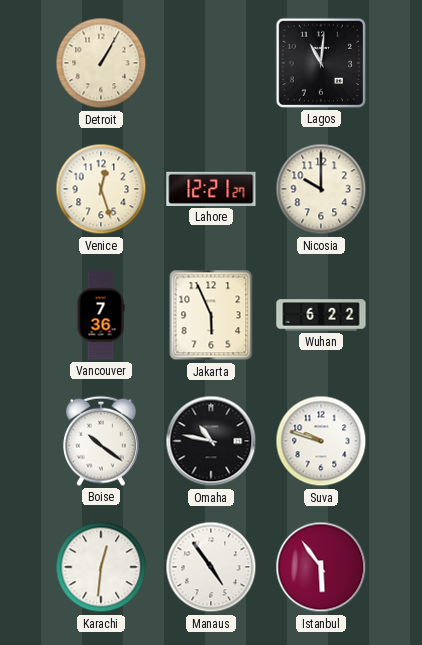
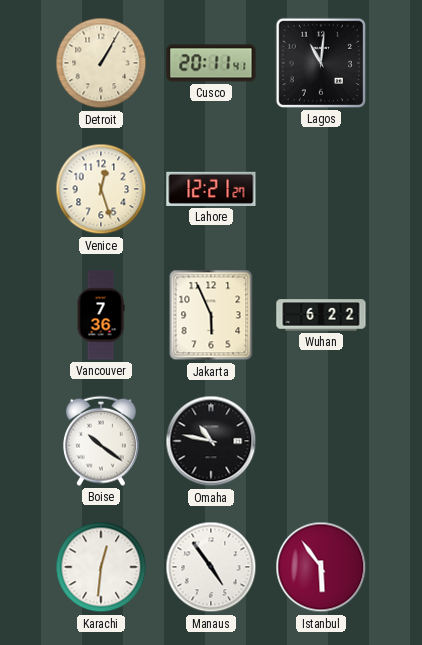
Cusco: none -> 20:11
Nicosia: 10:00 -> none
Suva: 9:48 -> none
